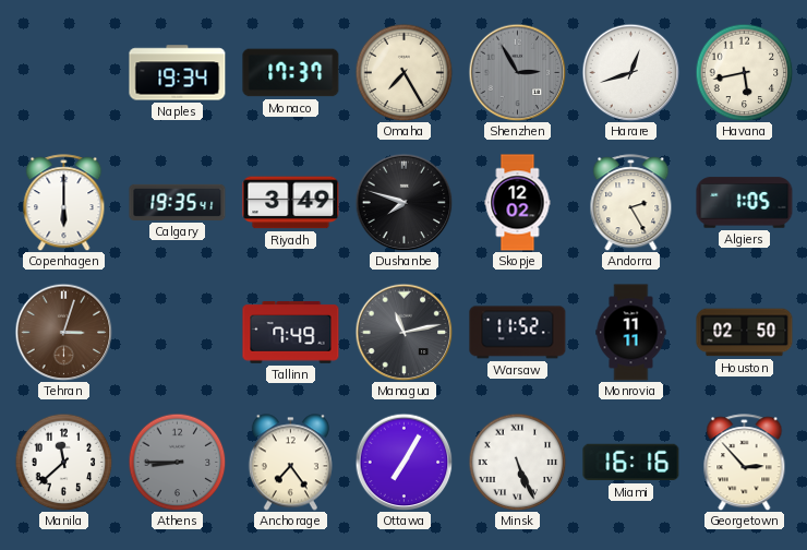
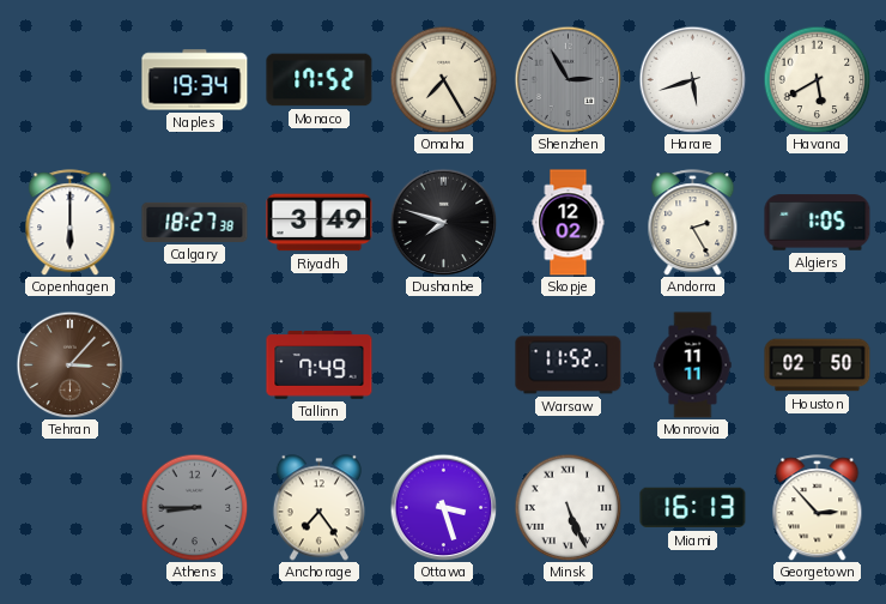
Monaco: 17:37 -> 17:52
Harare: 12:42 -> 5:42
Havana: 5:43 -> 5:40
Calgary: 19:35 -> 18:27
Tehran: 3:03 -> 3:07
Managua: 11:13 -> none
Manila: 11:38 -> none
Ottawa: 7:05 -> 3:27
Miami: 16:16 -> 16:13
